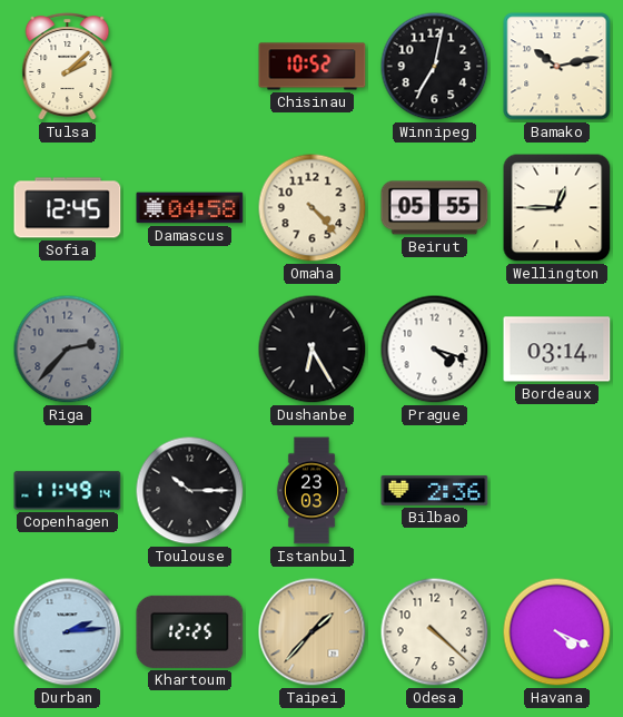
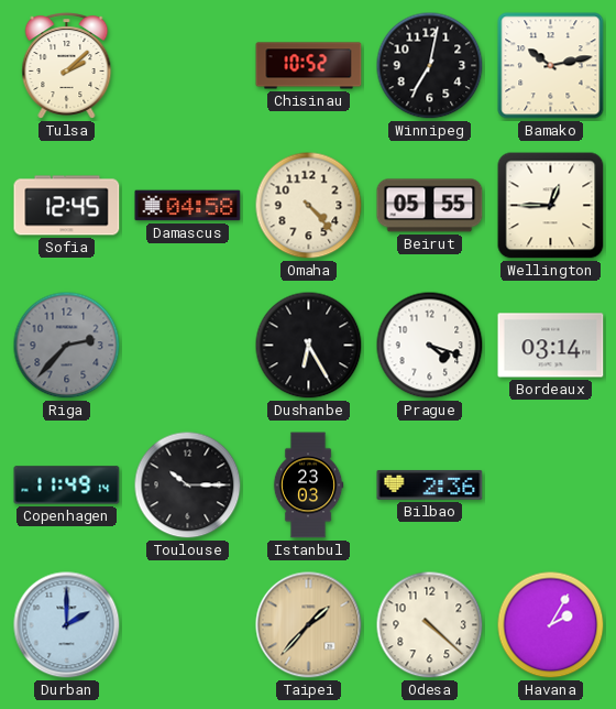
Durban: 2:14 -> 2:00
Khartoum: 12:25 -> none
Havana: 4:19 -> 2:05
